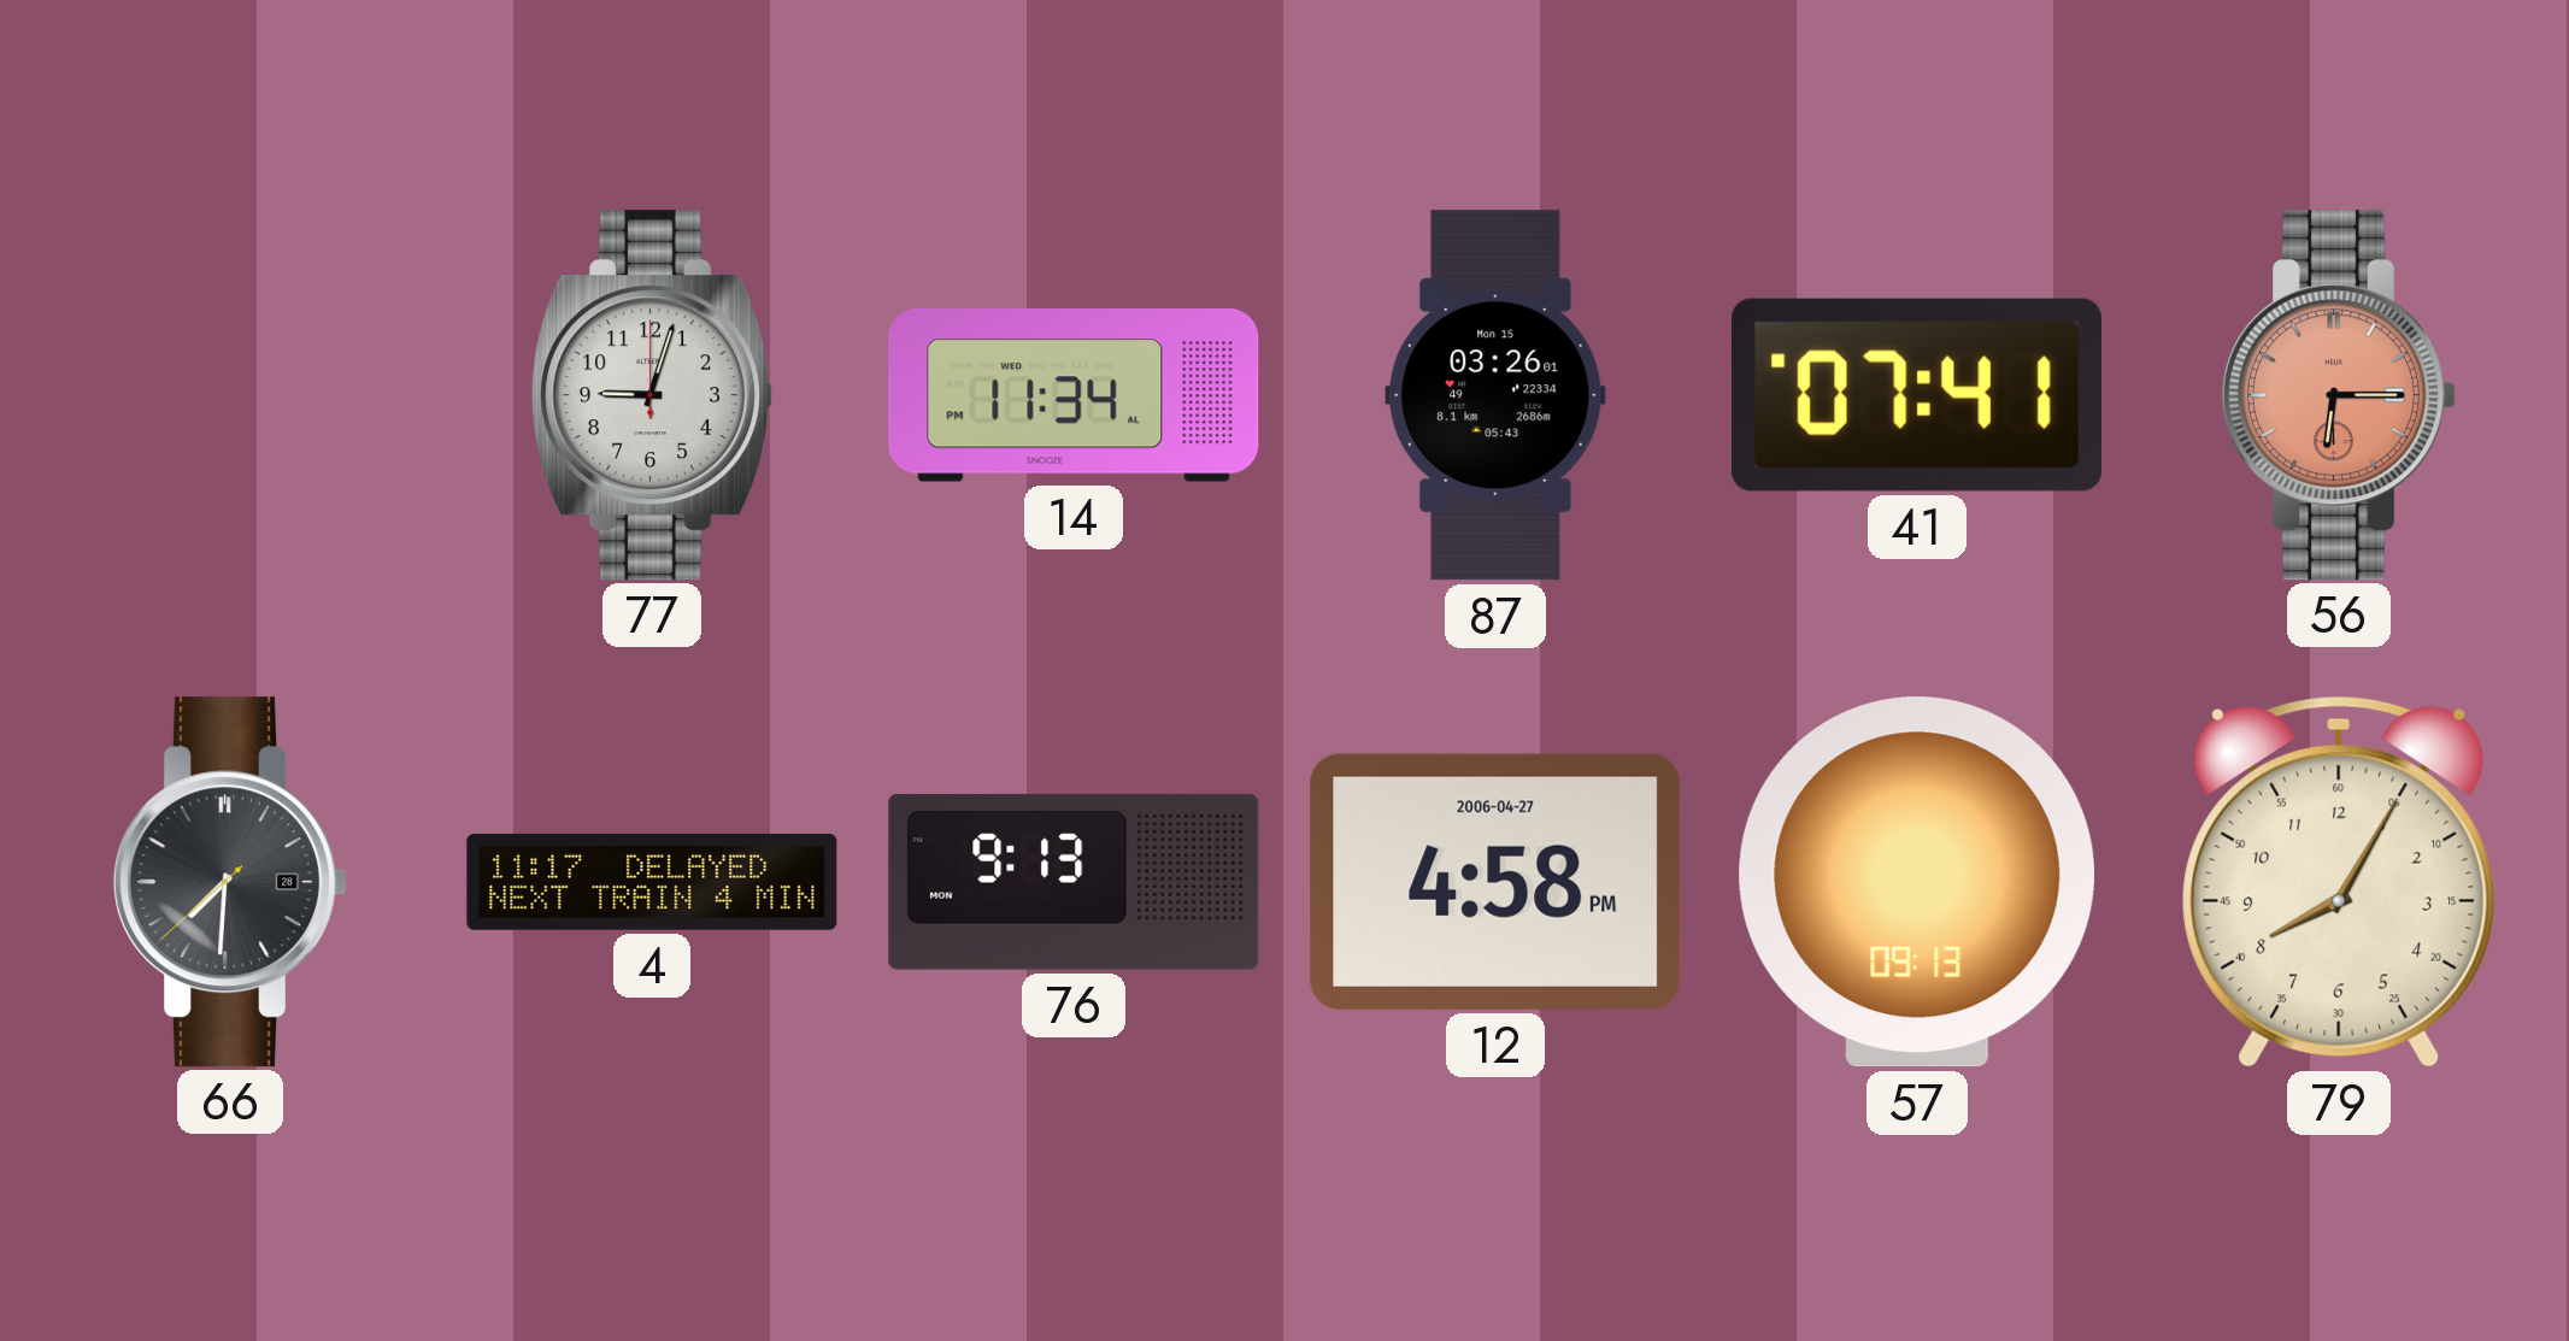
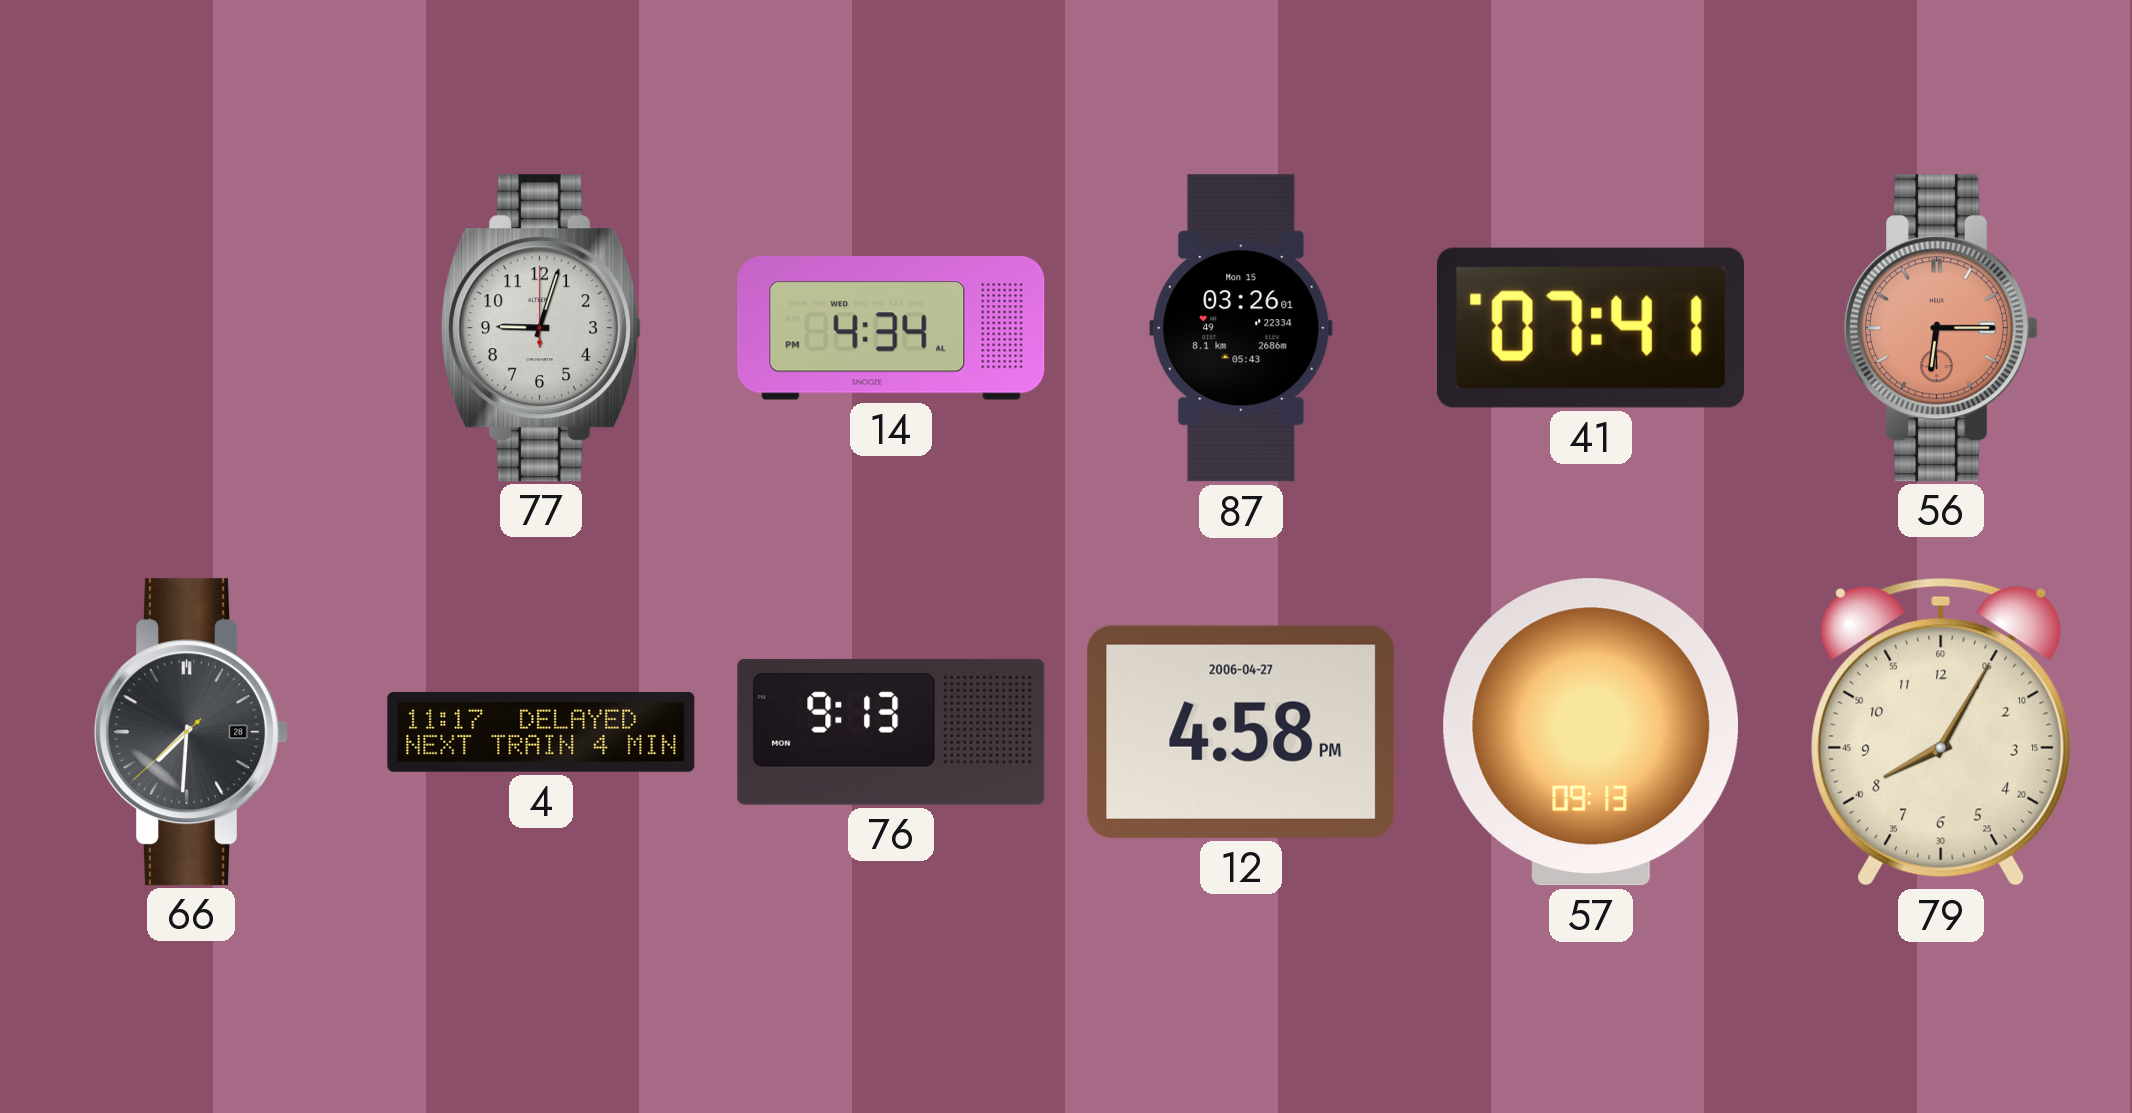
14: 11:34 -> 4:34
